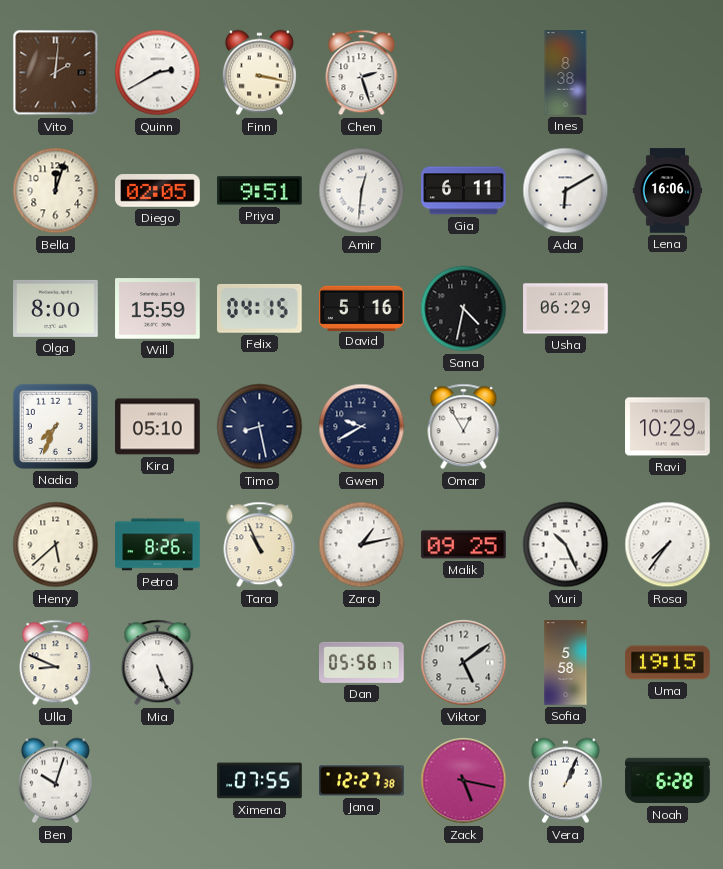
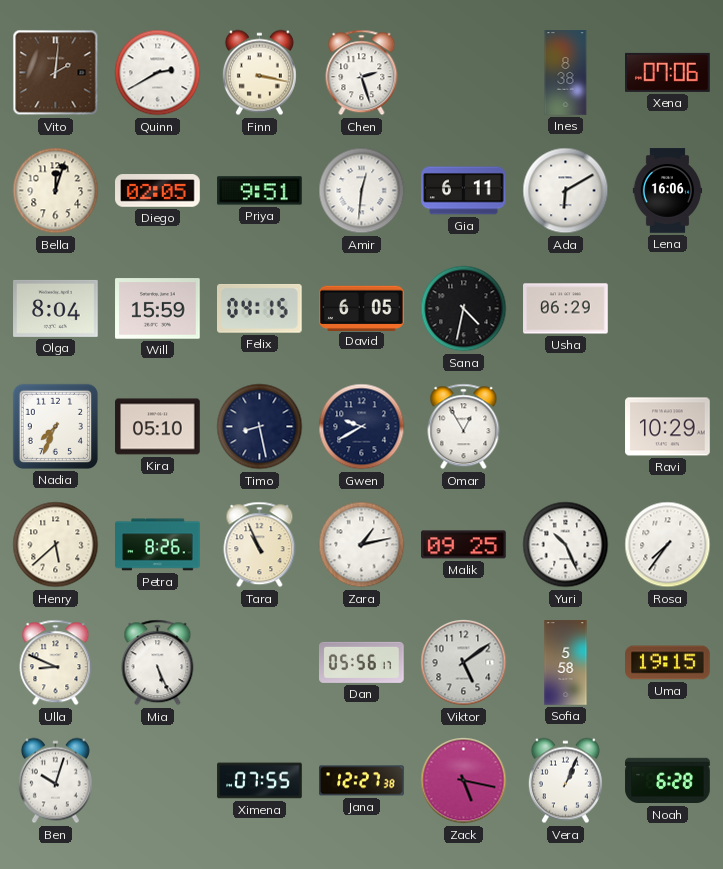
Xena: none -> 07:06
Olga: 8:00 -> 8:04
David: 5:16 -> 6:05
